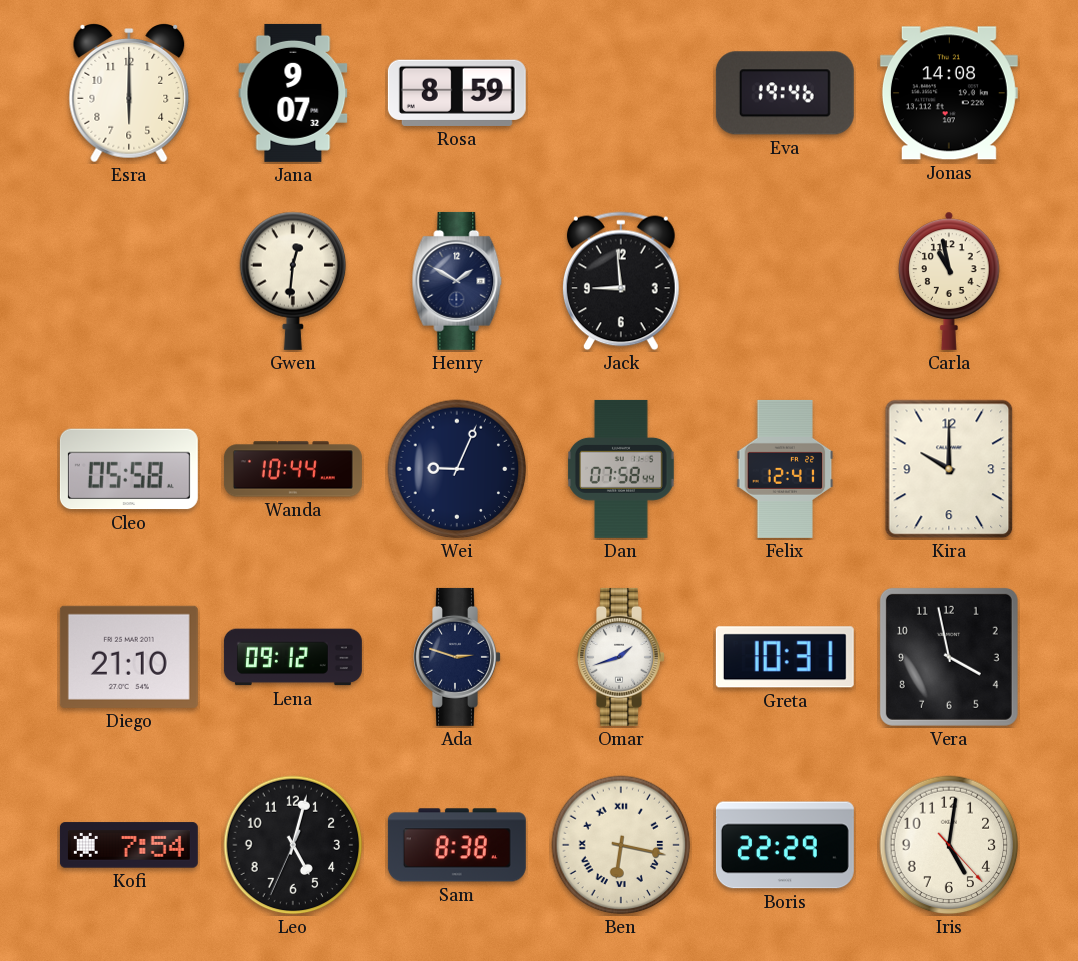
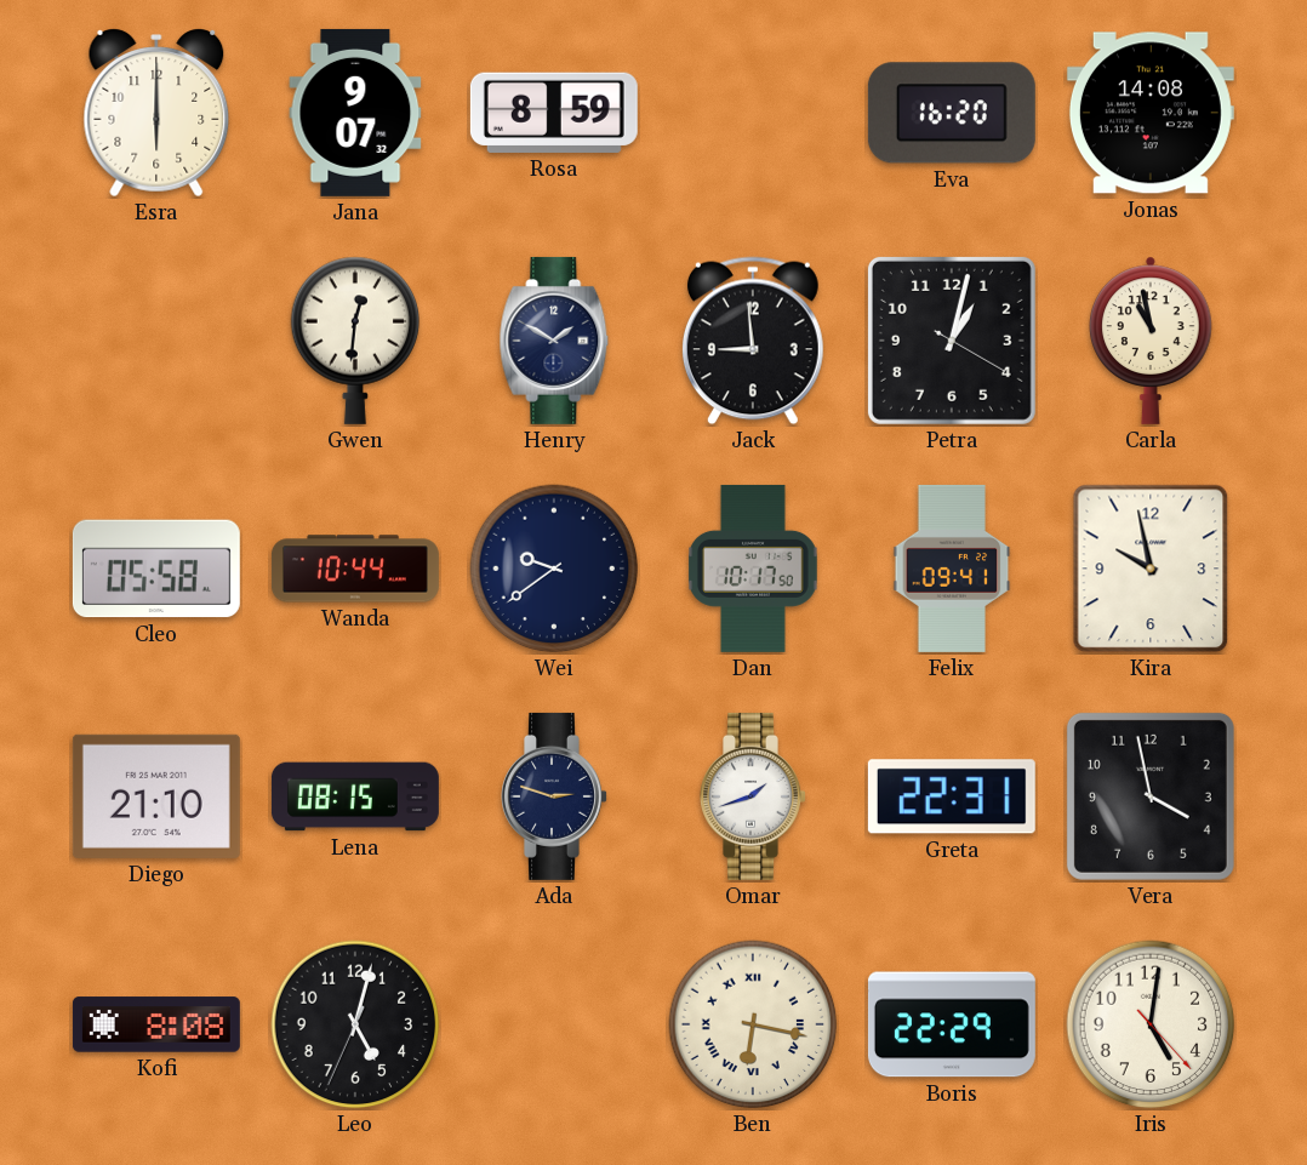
Eva: 19:46 -> 16:20
Petra: none -> 1:02
Wei: 9:04 -> 9:39
Dan: 07:58 -> 10:17
Felix: 12:41 -> 09:41
Kira: 10:00 -> 9:58
Lena: 09:12 -> 08:15
Greta: 10:31 -> 22:31
Kofi: 7:54 -> 8:08
Sam: 8:38 -> none
